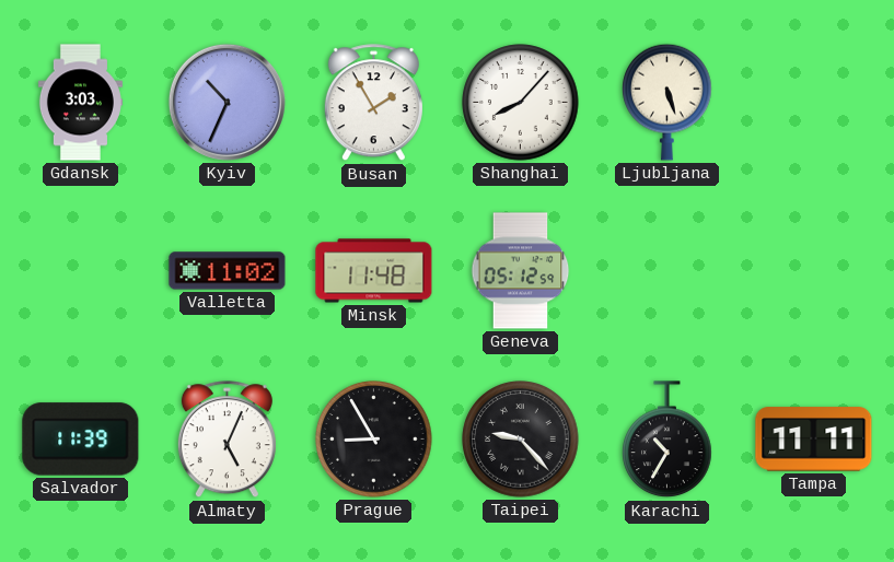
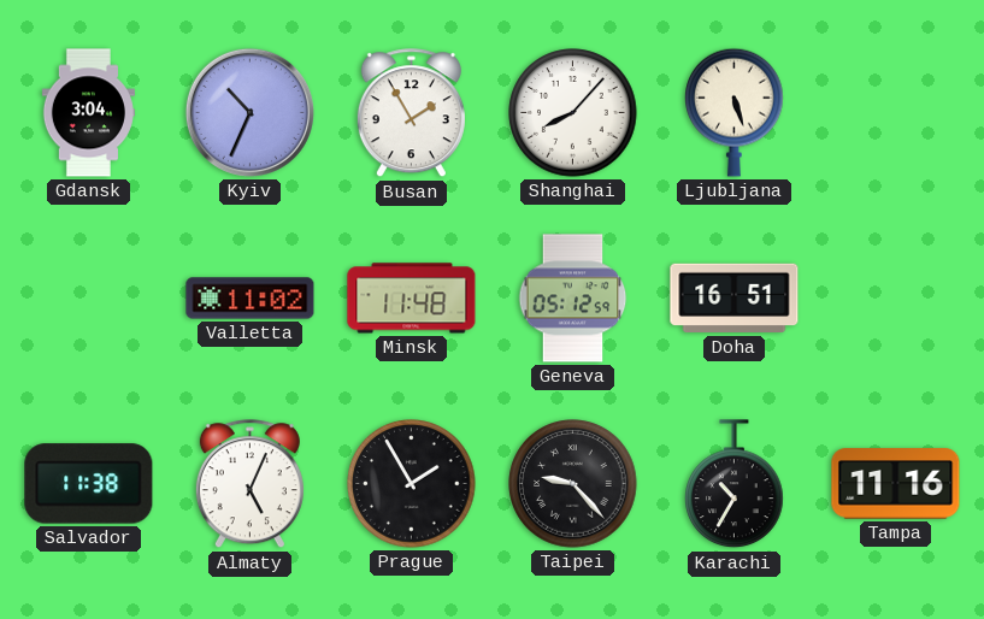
Gdansk: 3:03 -> 3:04
Doha: none -> 16:51
Salvador: 11:39 -> 11:38
Prague: 8:55 -> 1:55
Tampa: 11:11 -> 11:16
